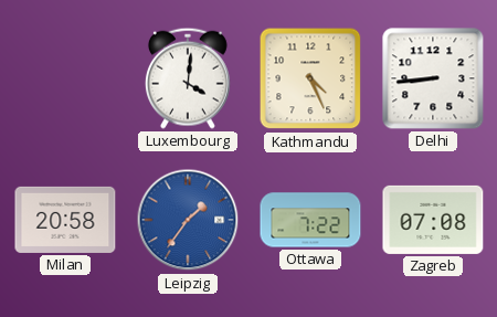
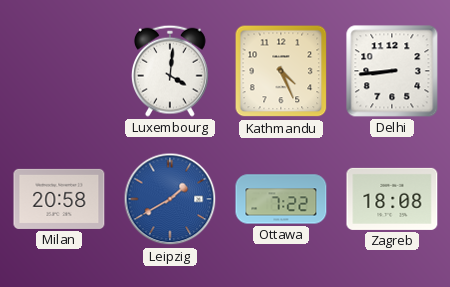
Leipzig: 1:36 -> 1:40
Zagreb: 07:08 -> 18:08
